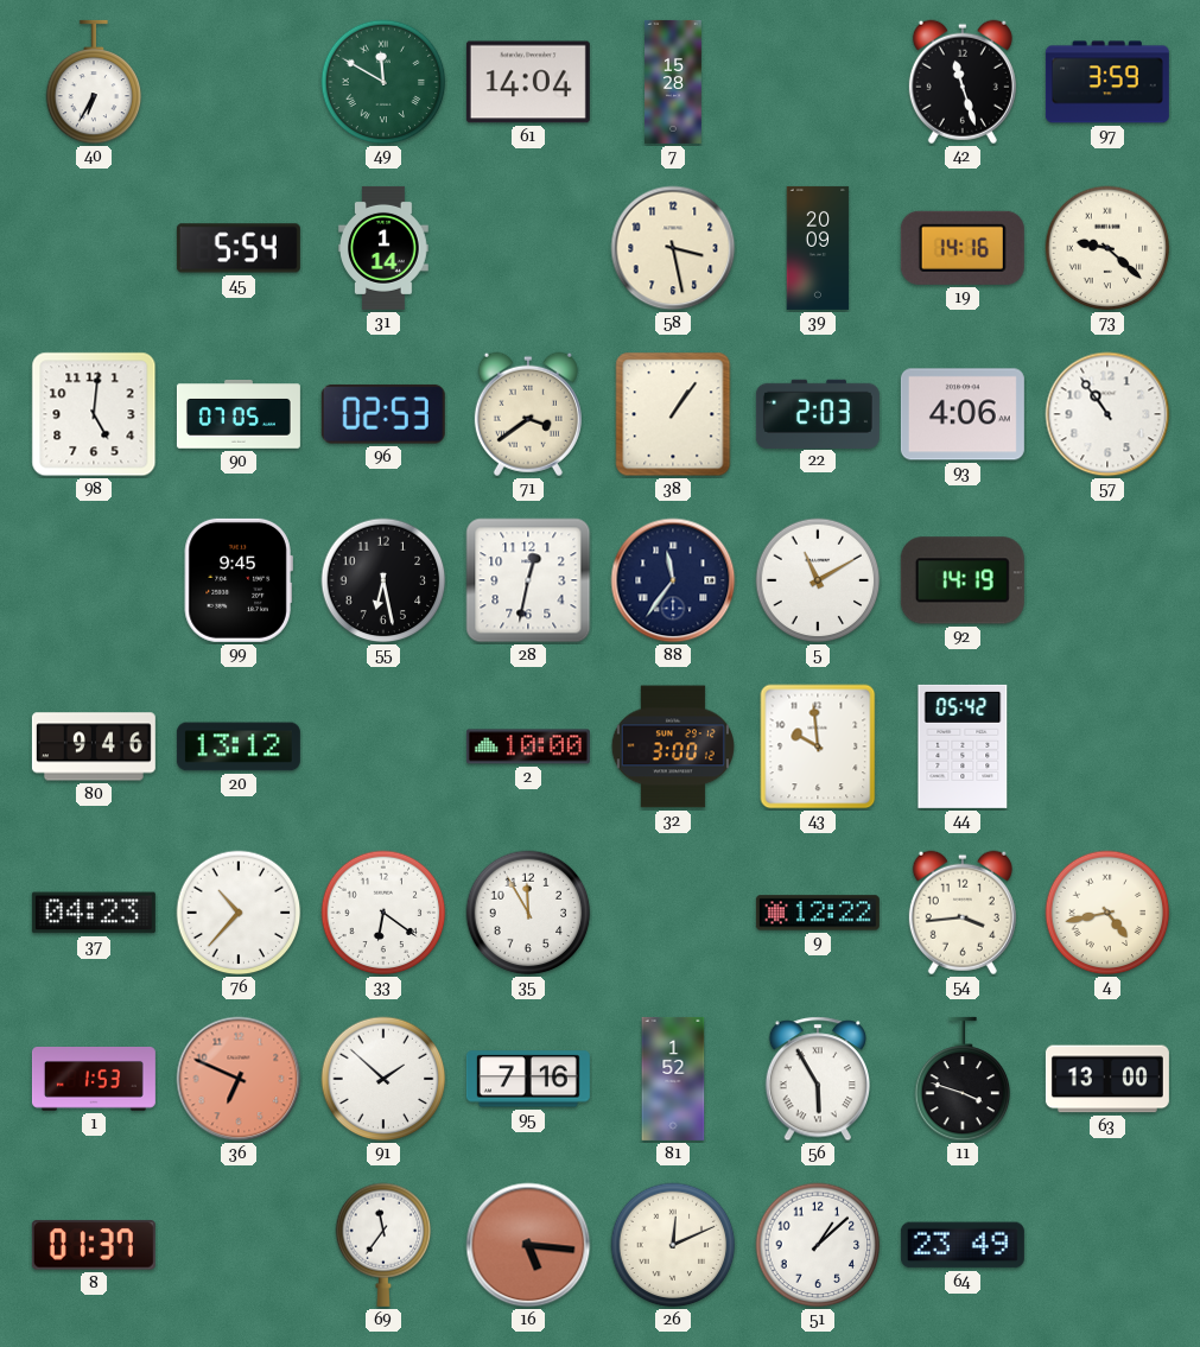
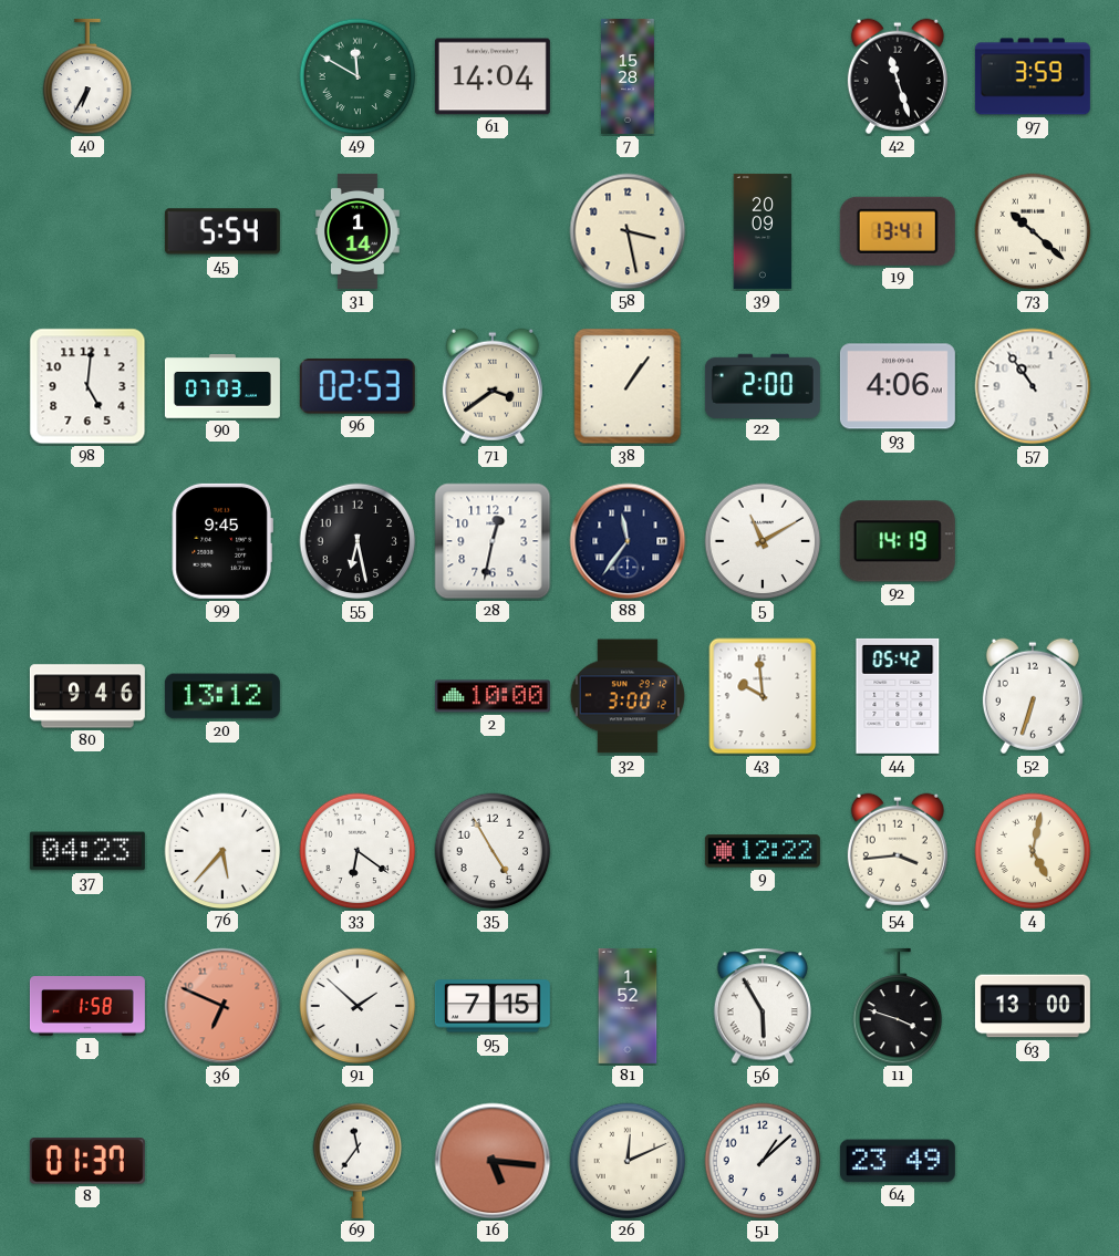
19: 14:16 -> 13:41
73: 9:22 -> 10:22
90: 07:05 -> 07:03
22: 2:03 -> 2:00
52: none -> 6:33
76: 10:37 -> 5:37
35: 11:55 -> 4:55
4: 4:43 -> 5:02
1: 1:53 -> 1:58
95: 7:16 -> 7:15
